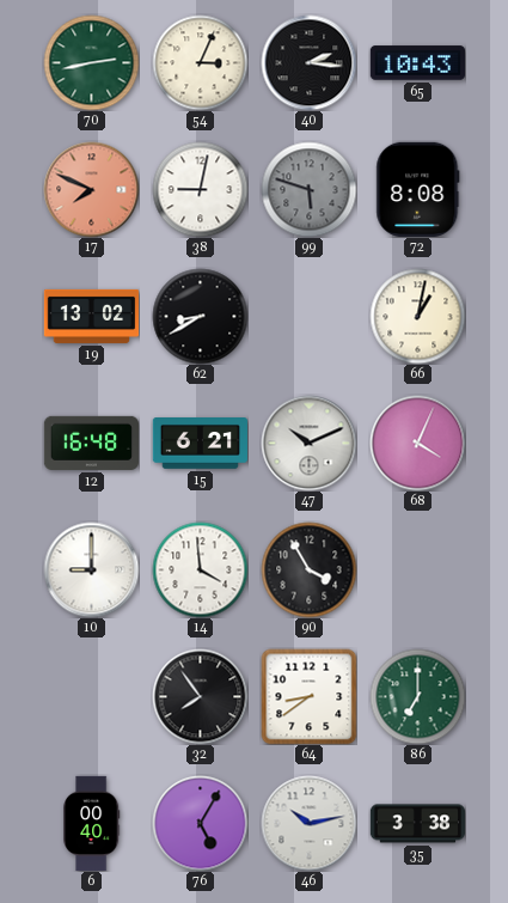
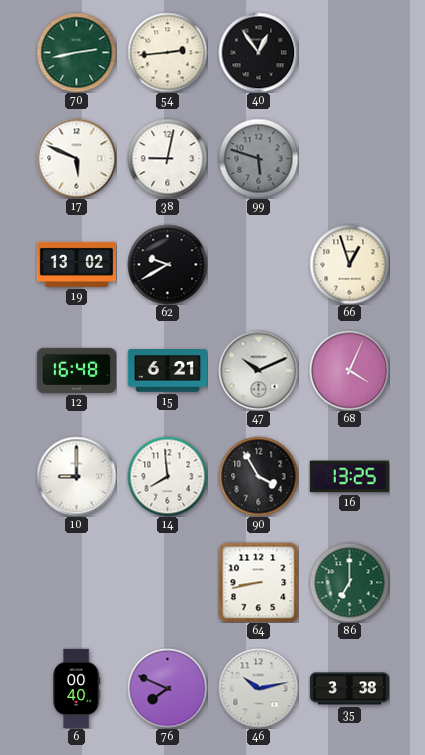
54: 3:04 -> 2:44
40: 2:16 -> 12:54
65: 10:43 -> none
17: 7:49 -> 5:49
17 dial: salmon -> white
72: 8:08 -> none
62: 8:40 -> 9:40
66: 1:02 -> 12:57
14: 3:59 -> 7:59
16: none -> 13:25
32: 7:54 -> none
64: 8:39 -> 8:43
76: 5:05 -> 7:49
